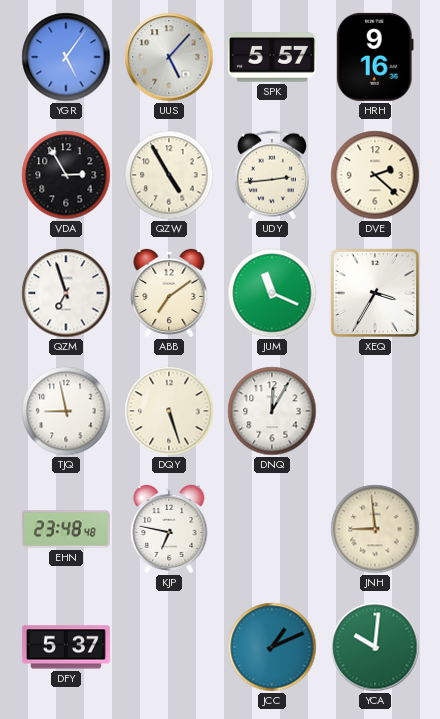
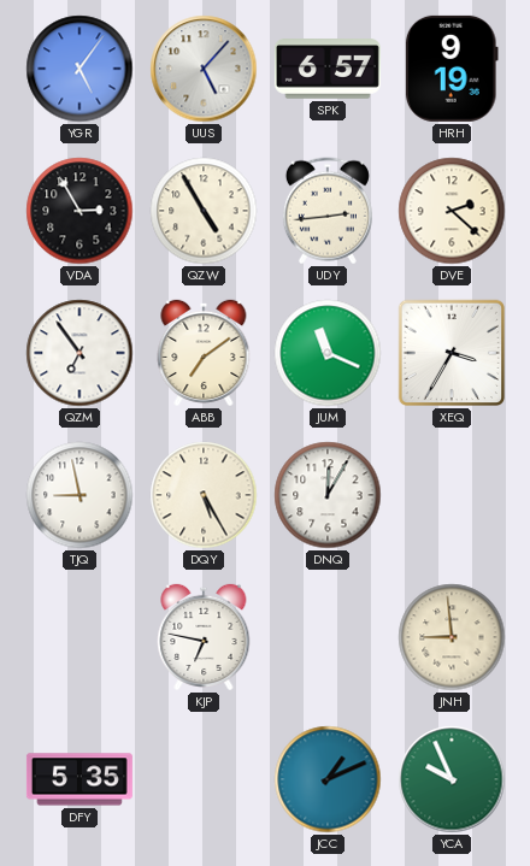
SPK: 5:57 -> 6:57
HRH: 9:16 -> 9:19
QZM: 6:57 -> 6:54
DQY: 5:27 -> 5:25
EHN: 23:48 -> none
DFY: 5:37 -> 5:35
YCA: 10:01 -> 9:56
